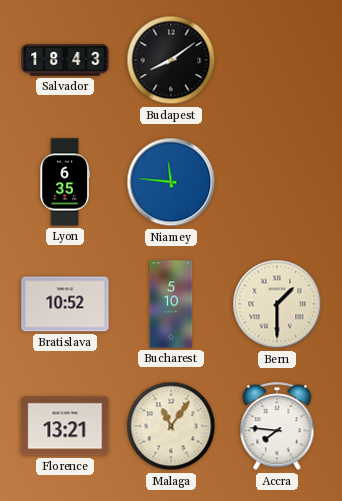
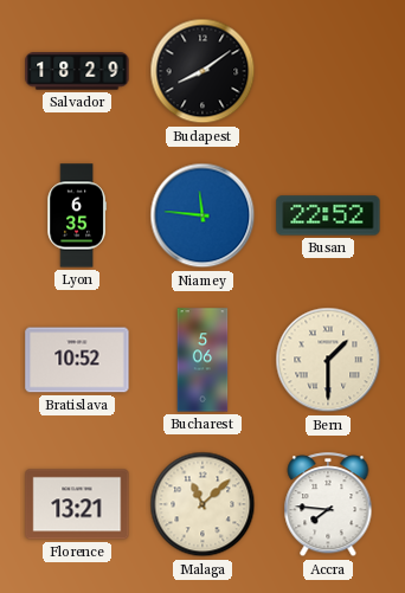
Salvador: 18:43 -> 18:29
Busan: none -> 22:52
Bucharest: 5:10 -> 5:06
Malaga: 11:06 -> 11:08
